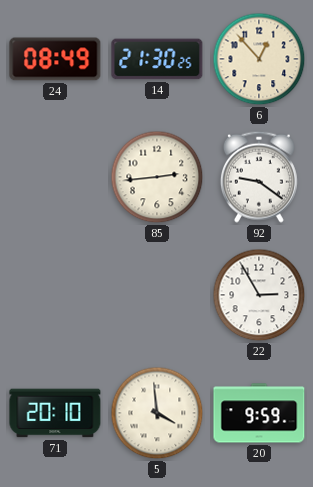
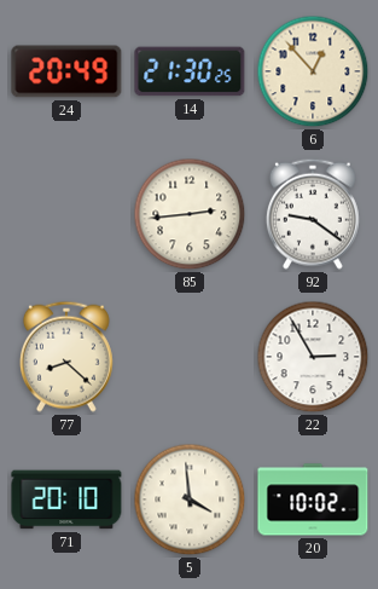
24: 08:49 -> 20:49
77: none -> 8:22
20: 9:59 -> 10:02
